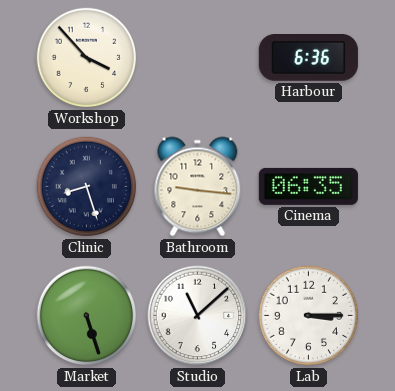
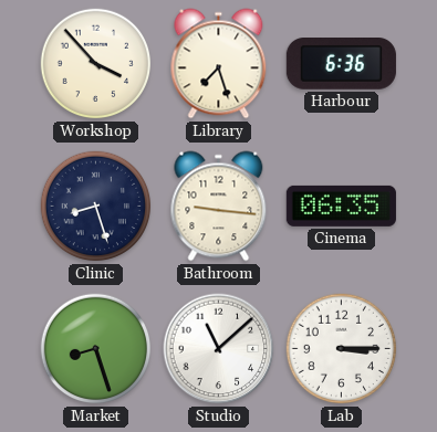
Library: none -> 7:27
Market: 5:27 -> 8:27
